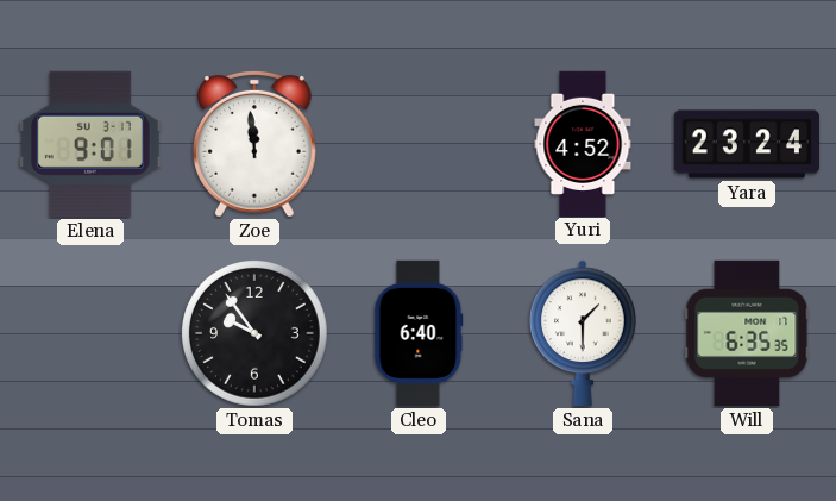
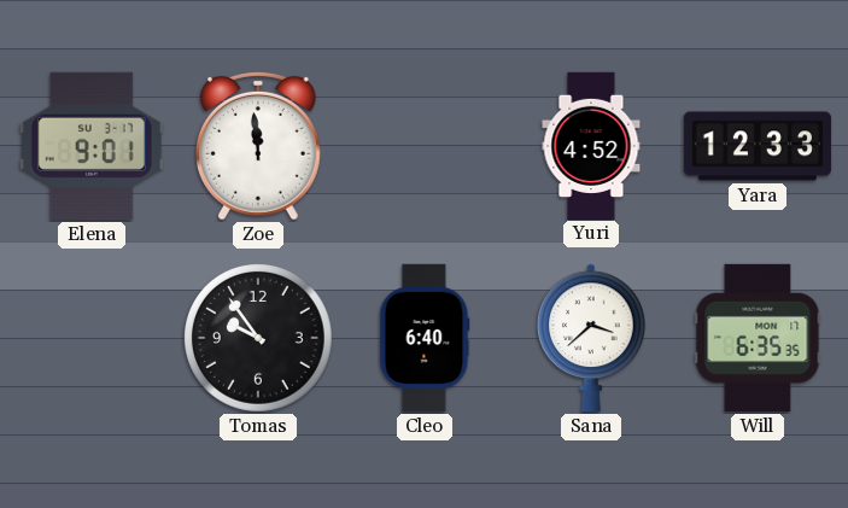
Yara: 23:24 -> 12:33
Sana: 1:30 -> 3:38
